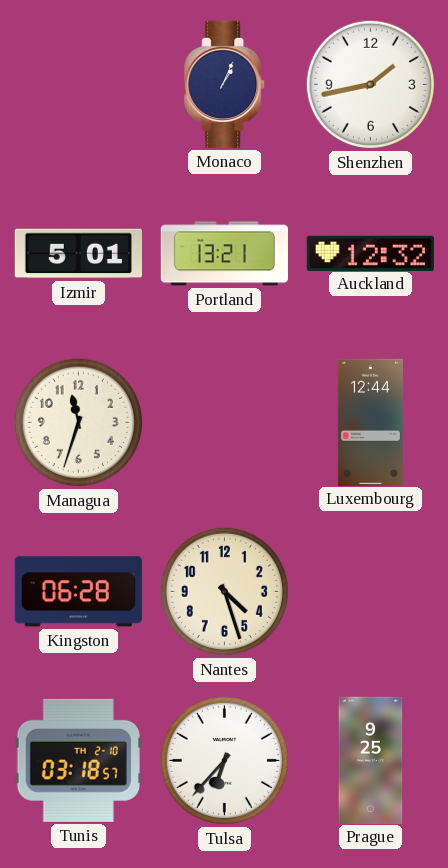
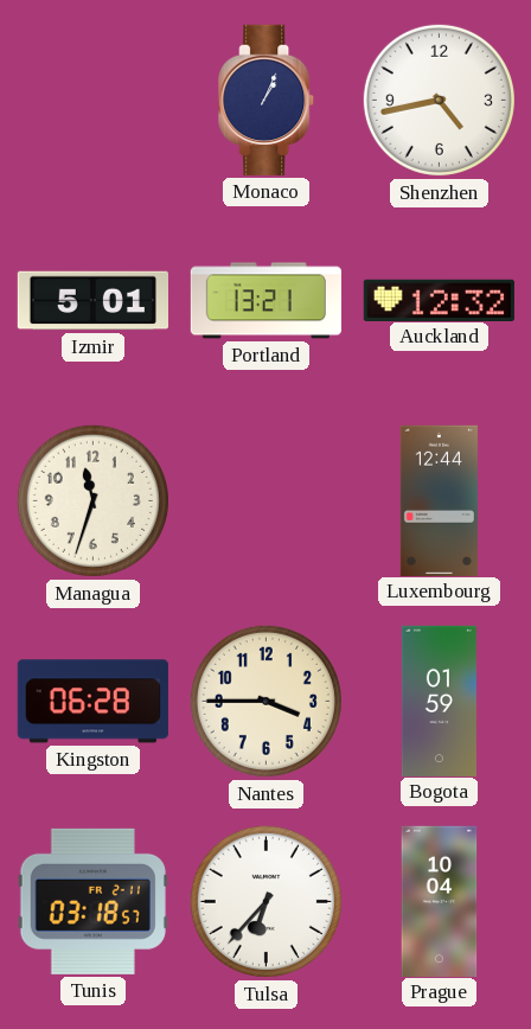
Shenzhen: 1:43 -> 4:43
Nantes: 4:27 -> 3:45
Bogota: none -> 01:59
Tunis date: TH 2-10 -> FR 2-11
Prague: 9:25 -> 10:04
